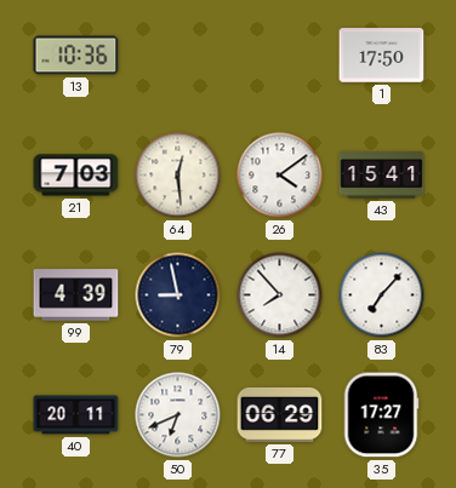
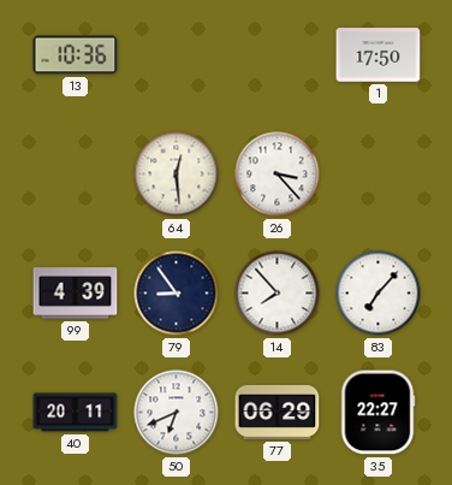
21: 7:03 -> none
26: 4:09 -> 3:23
43: 15:41 -> none
79: 8:58 -> 8:54
35: 17:27 -> 22:27
